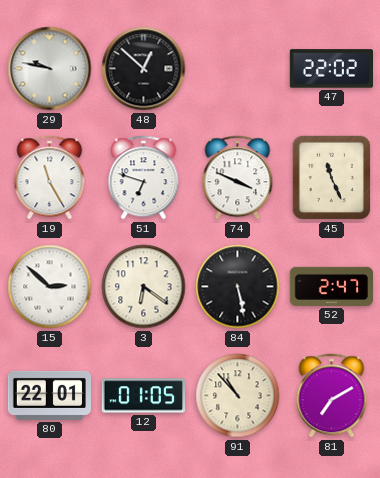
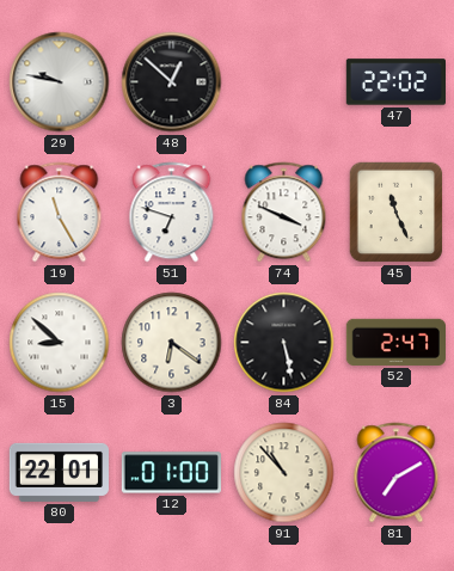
15: 2:52 -> 8:52
12: 01:05 -> 01:00
